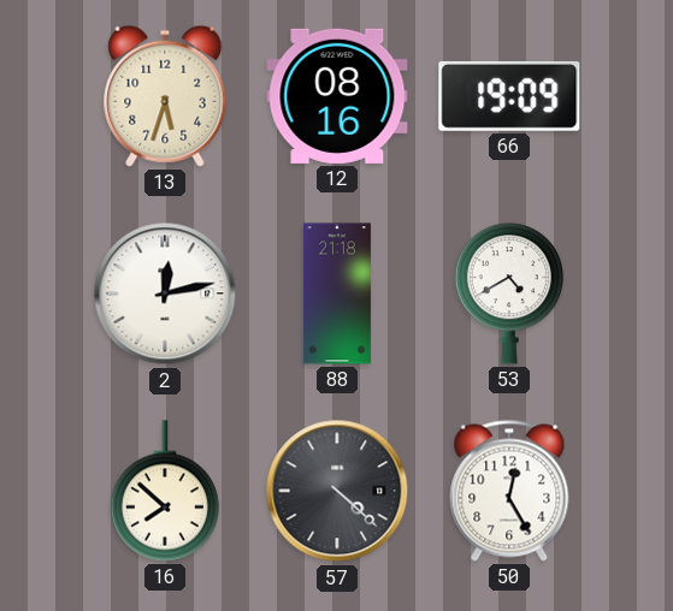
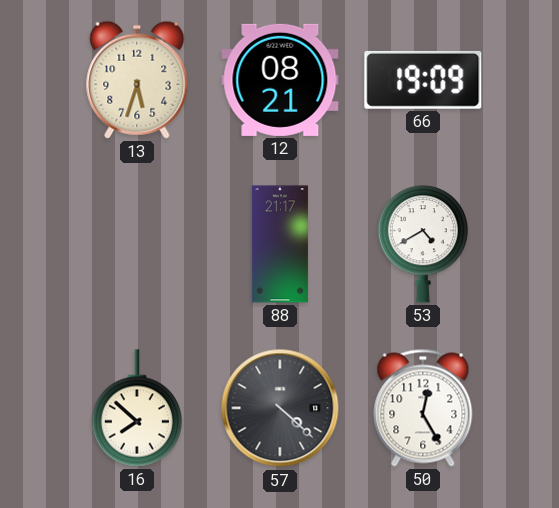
12: 08:16 -> 08:21
2: 12:13 -> none
88: 21:18 -> 21:17
